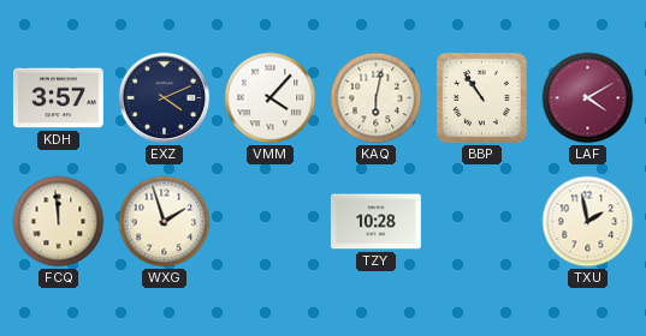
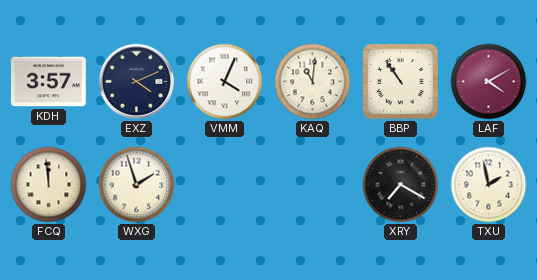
VMM: 4:07 -> 4:04
KAQ: 6:02 -> 11:01
TZY: 10:28 -> none
XRY: none -> 7:20
